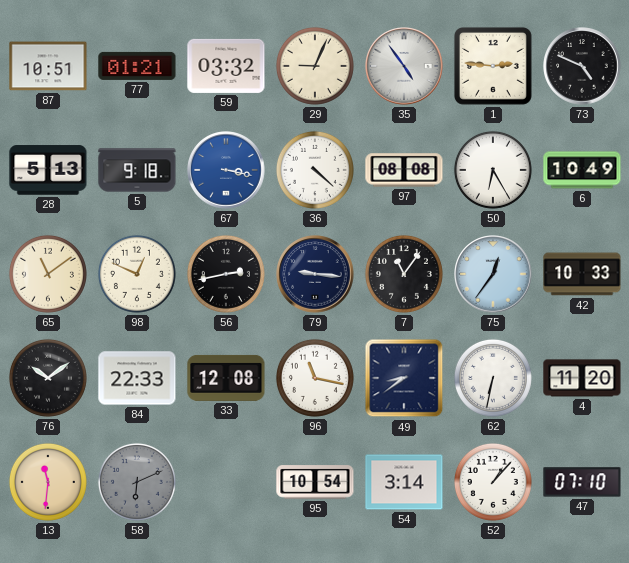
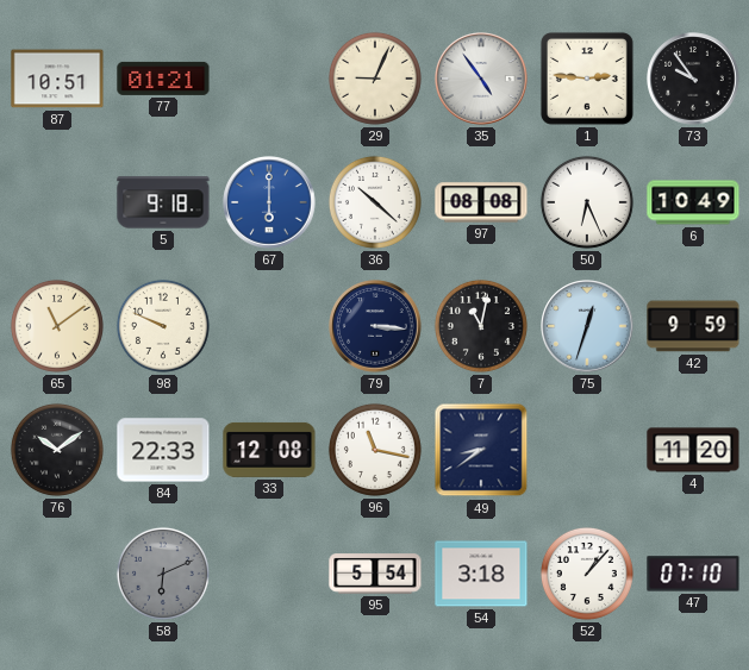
59: 03:32 -> none
73: 4:49 -> 9:54
28: 5:13 -> none
67: 3:17 -> 6:00
36: 4:22 -> 10:22
50: 6:25 -> 6:26
98: 12:49 -> 9:49
56: 2:43 -> none
79: 9:16 -> 3:16
7: 11:06 -> 11:02
75: 12:36 -> 12:33
42: 10:33 -> 9:59
62: 6:32 -> none
13: 11:31 -> none
95: 10:54 -> 5:54
54: 3:14 -> 3:18
